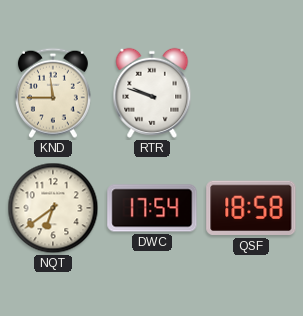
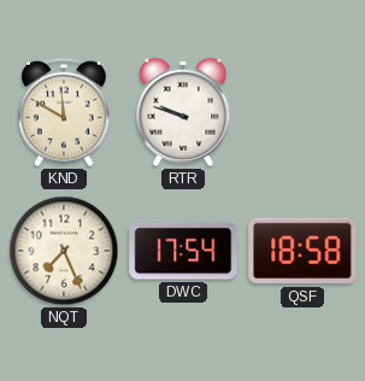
KND: 11:45 -> 11:50
NQT: 6:39 -> 7:26
